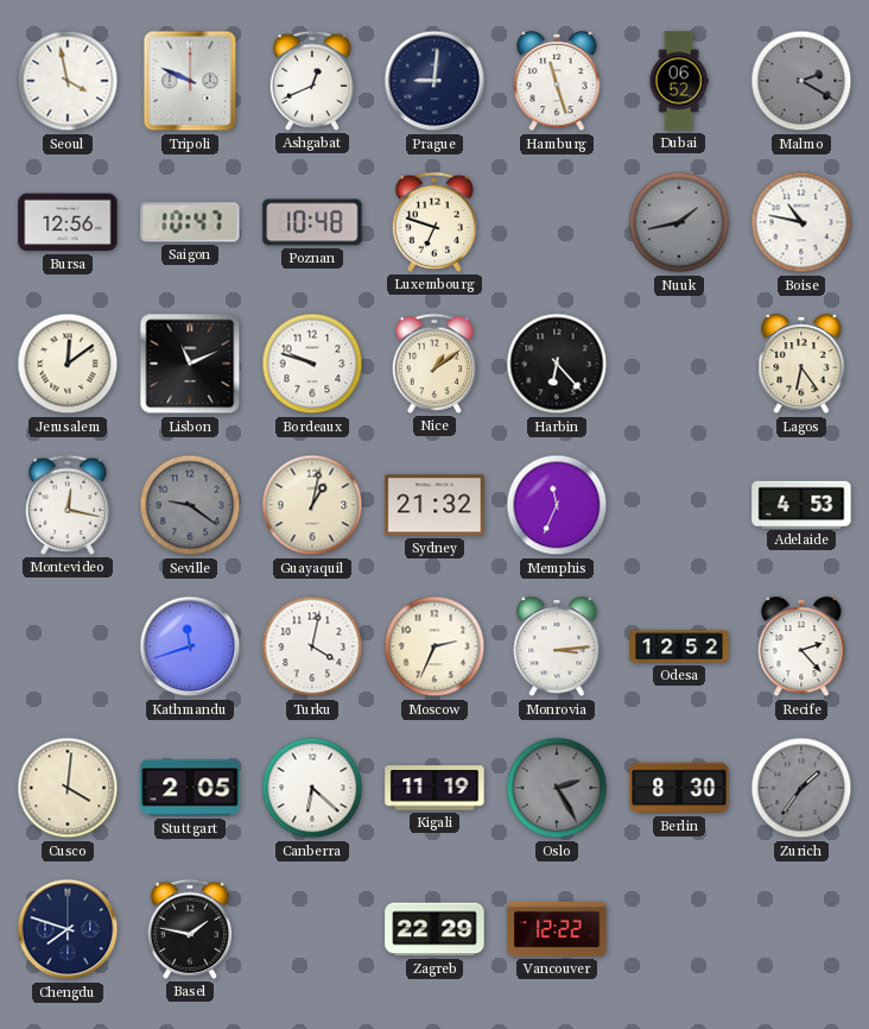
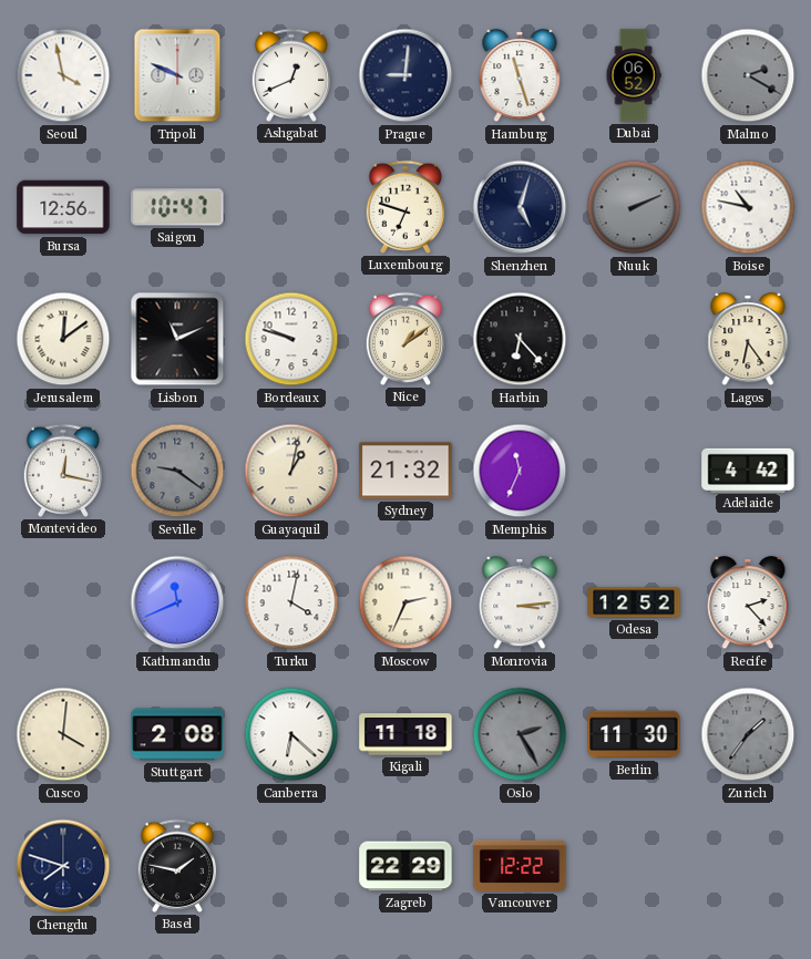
Poznan: 10:48 -> none
Shenzhen: none -> 5:03
Nuuk: 1:43 -> 2:11
Adelaide: 4:53 -> 4:42
Kathmandu: 11:42 -> 11:41
Stuttgart: 2:05 -> 2:08
Kigali: 11:19 -> 11:18
Berlin: 8:30 -> 11:30
